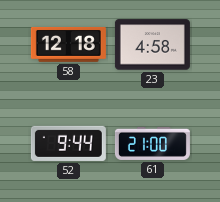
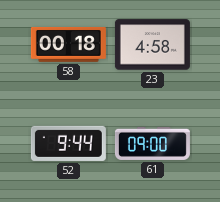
58: 12:18 -> 00:18
61: 21:00 -> 09:00
